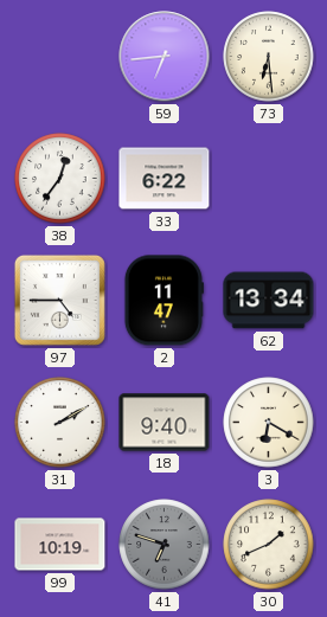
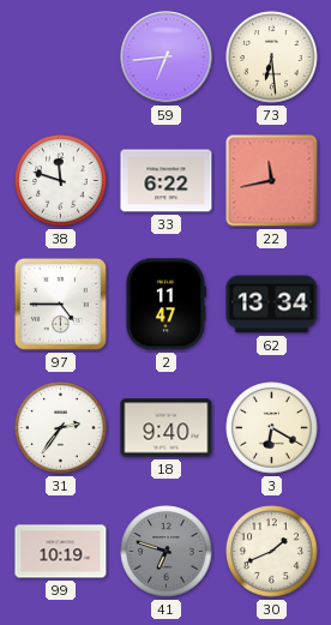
38: 12:36 -> 11:48
22: none -> 11:43
31: 2:10 -> 2:36
